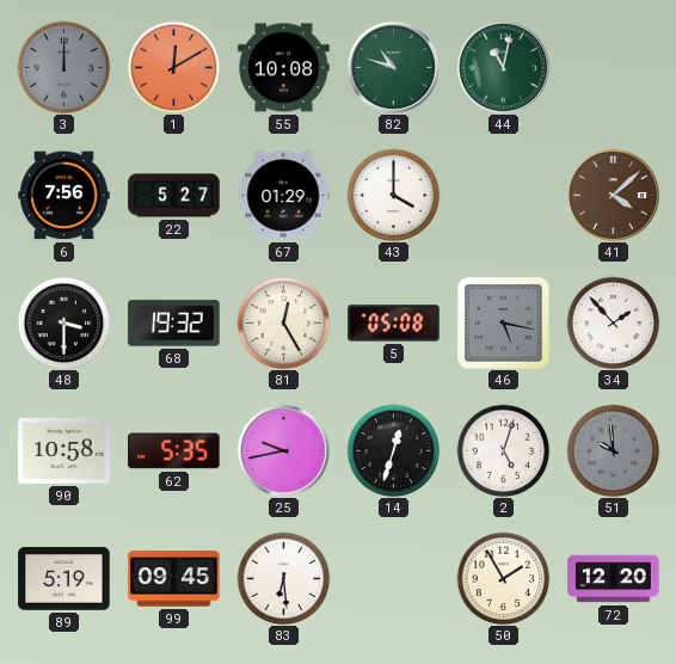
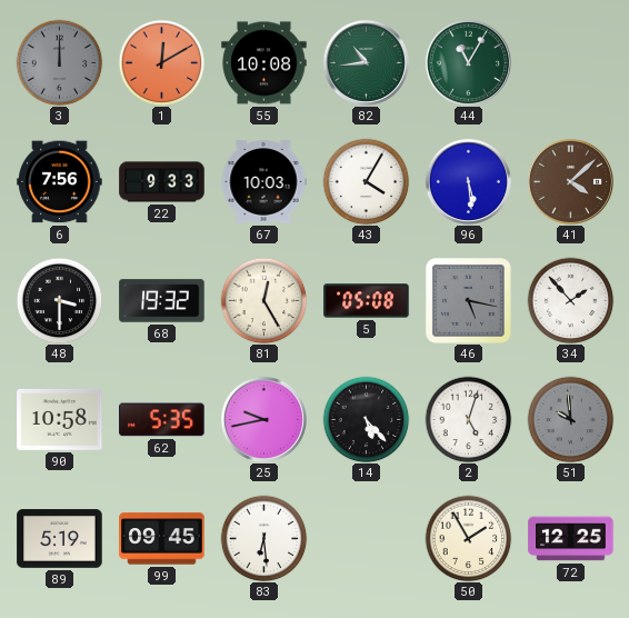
82: 10:48 -> 10:44
44: 11:02 -> 11:05
22: 5:27 -> 9:33
67: 01:29 -> 10:03
43: 4:00 -> 4:05
96: none -> 5:29
14: 12:33 -> 5:23
72: 12:20 -> 12:25
